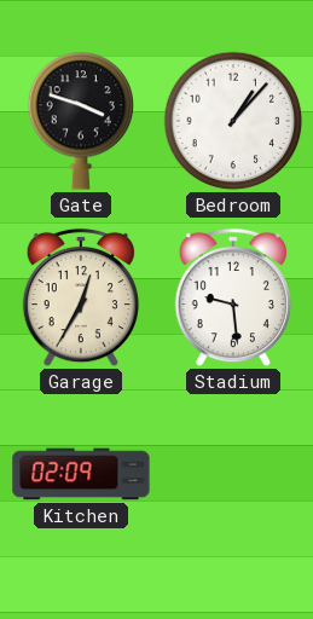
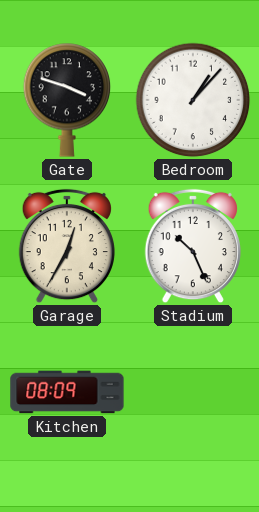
Stadium: 9:29 -> 10:26
Kitchen: 02:09 -> 08:09
